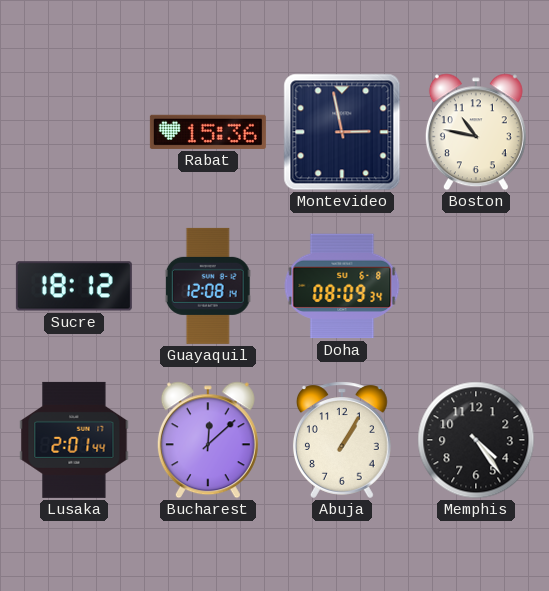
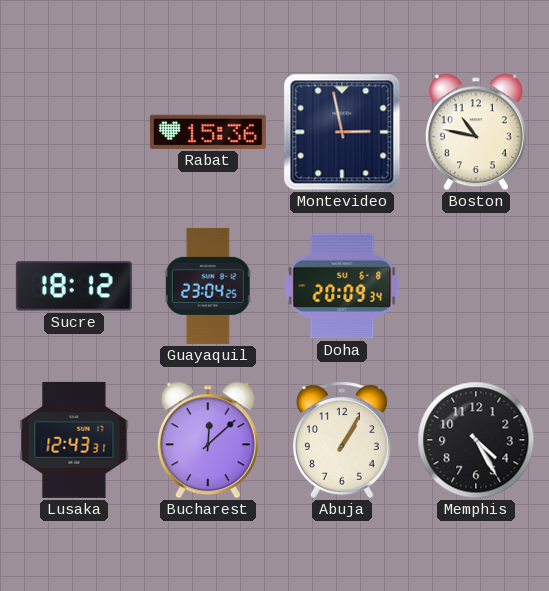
Guayaquil: 12:08 -> 23:04
Doha: 08:09 -> 20:09
Lusaka: 2:01 -> 12:43
Memphis: 4:24 -> 4:25
